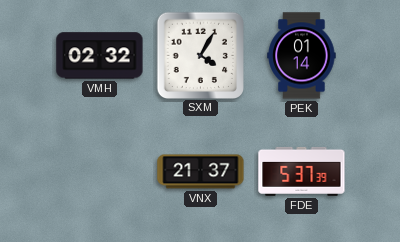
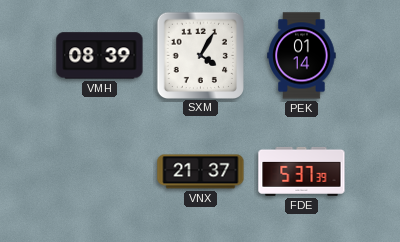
VMH: 02:32 -> 08:39
